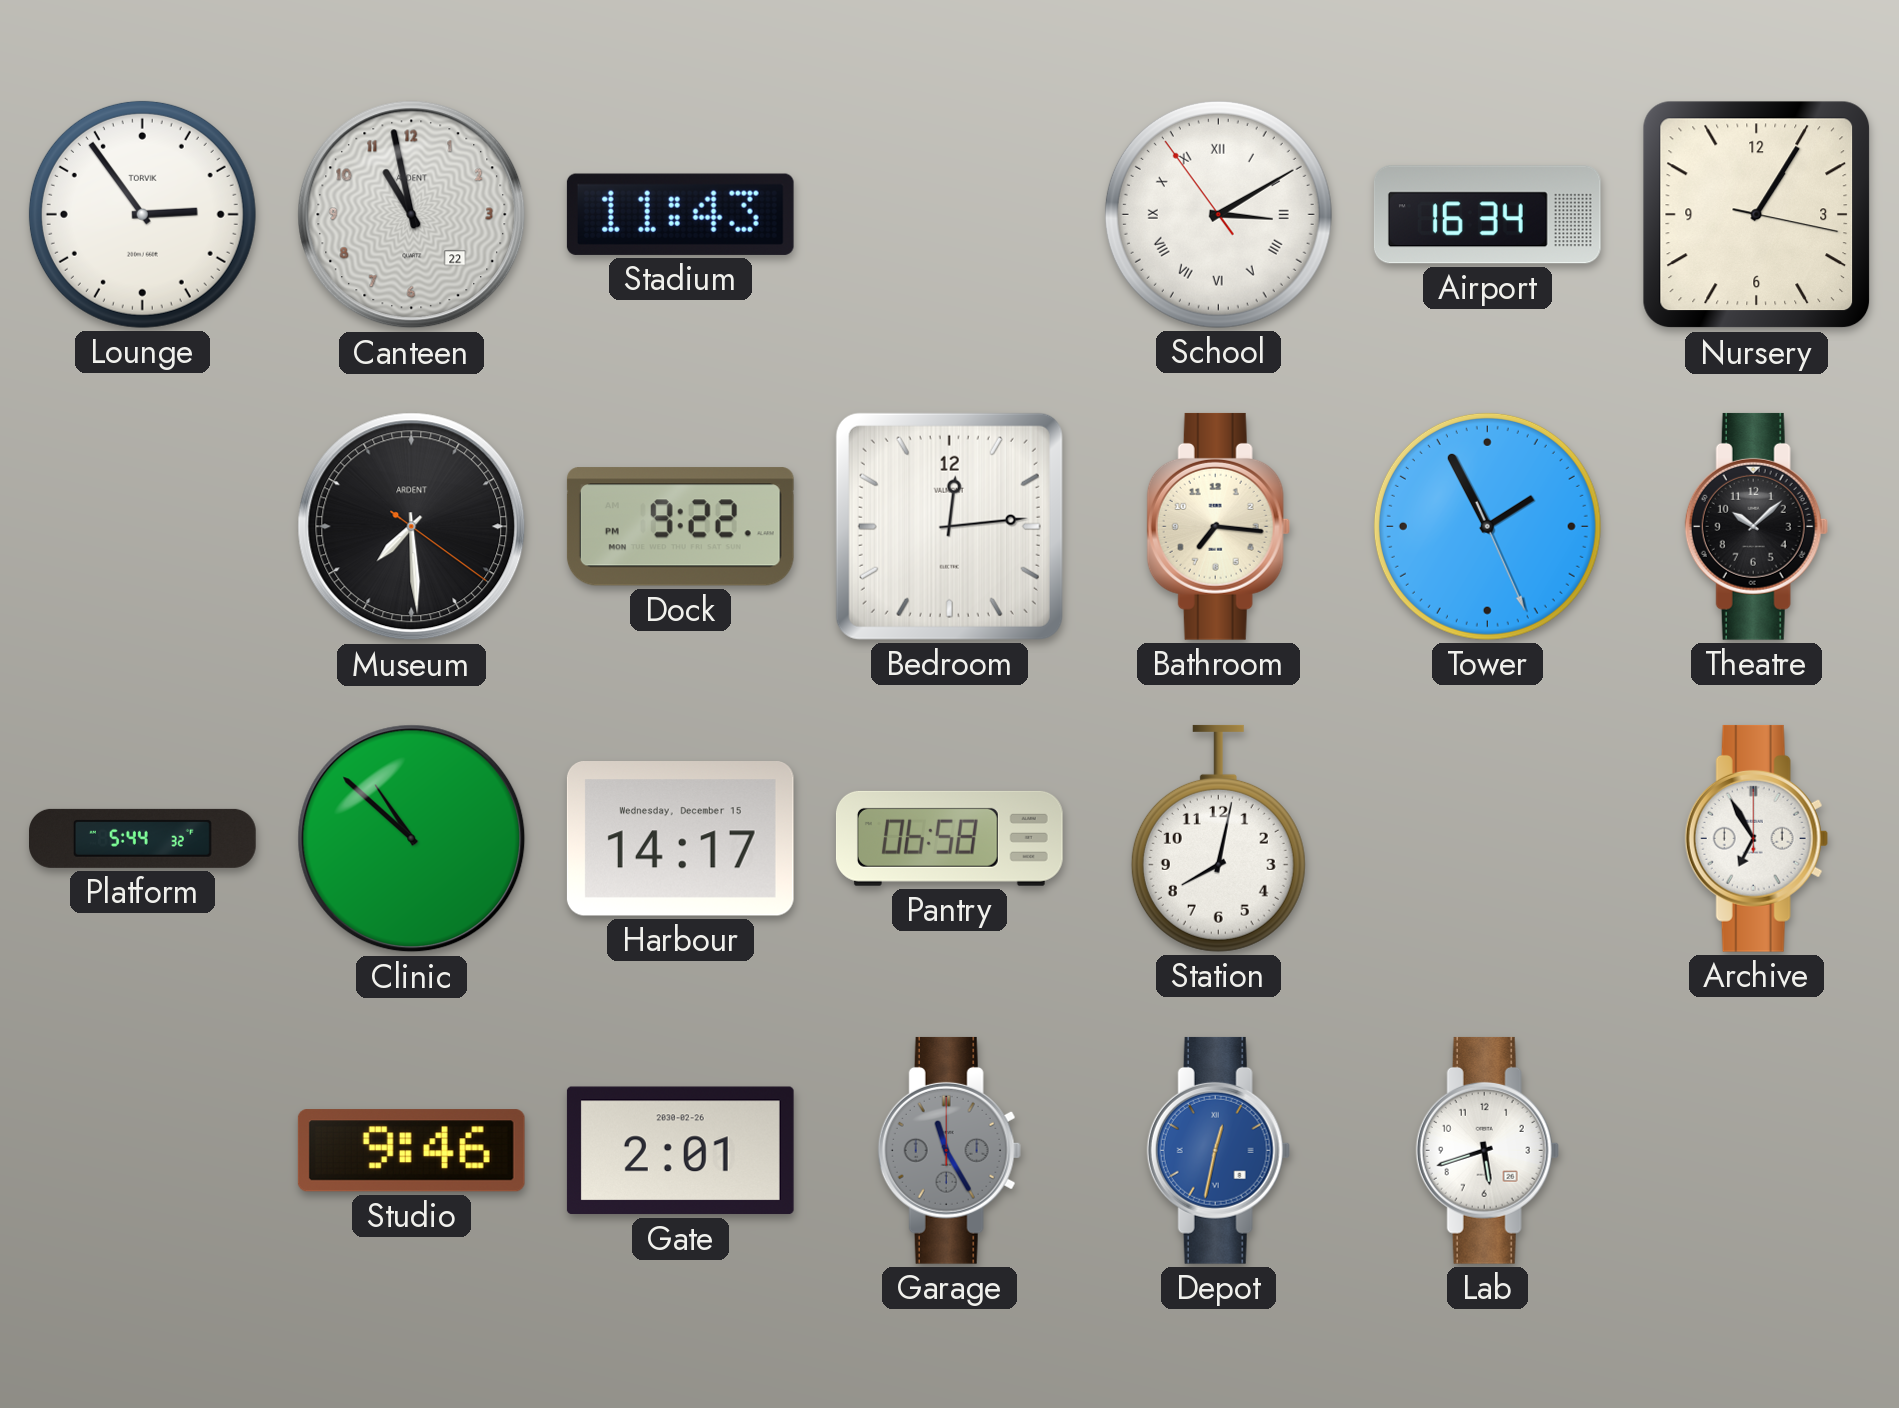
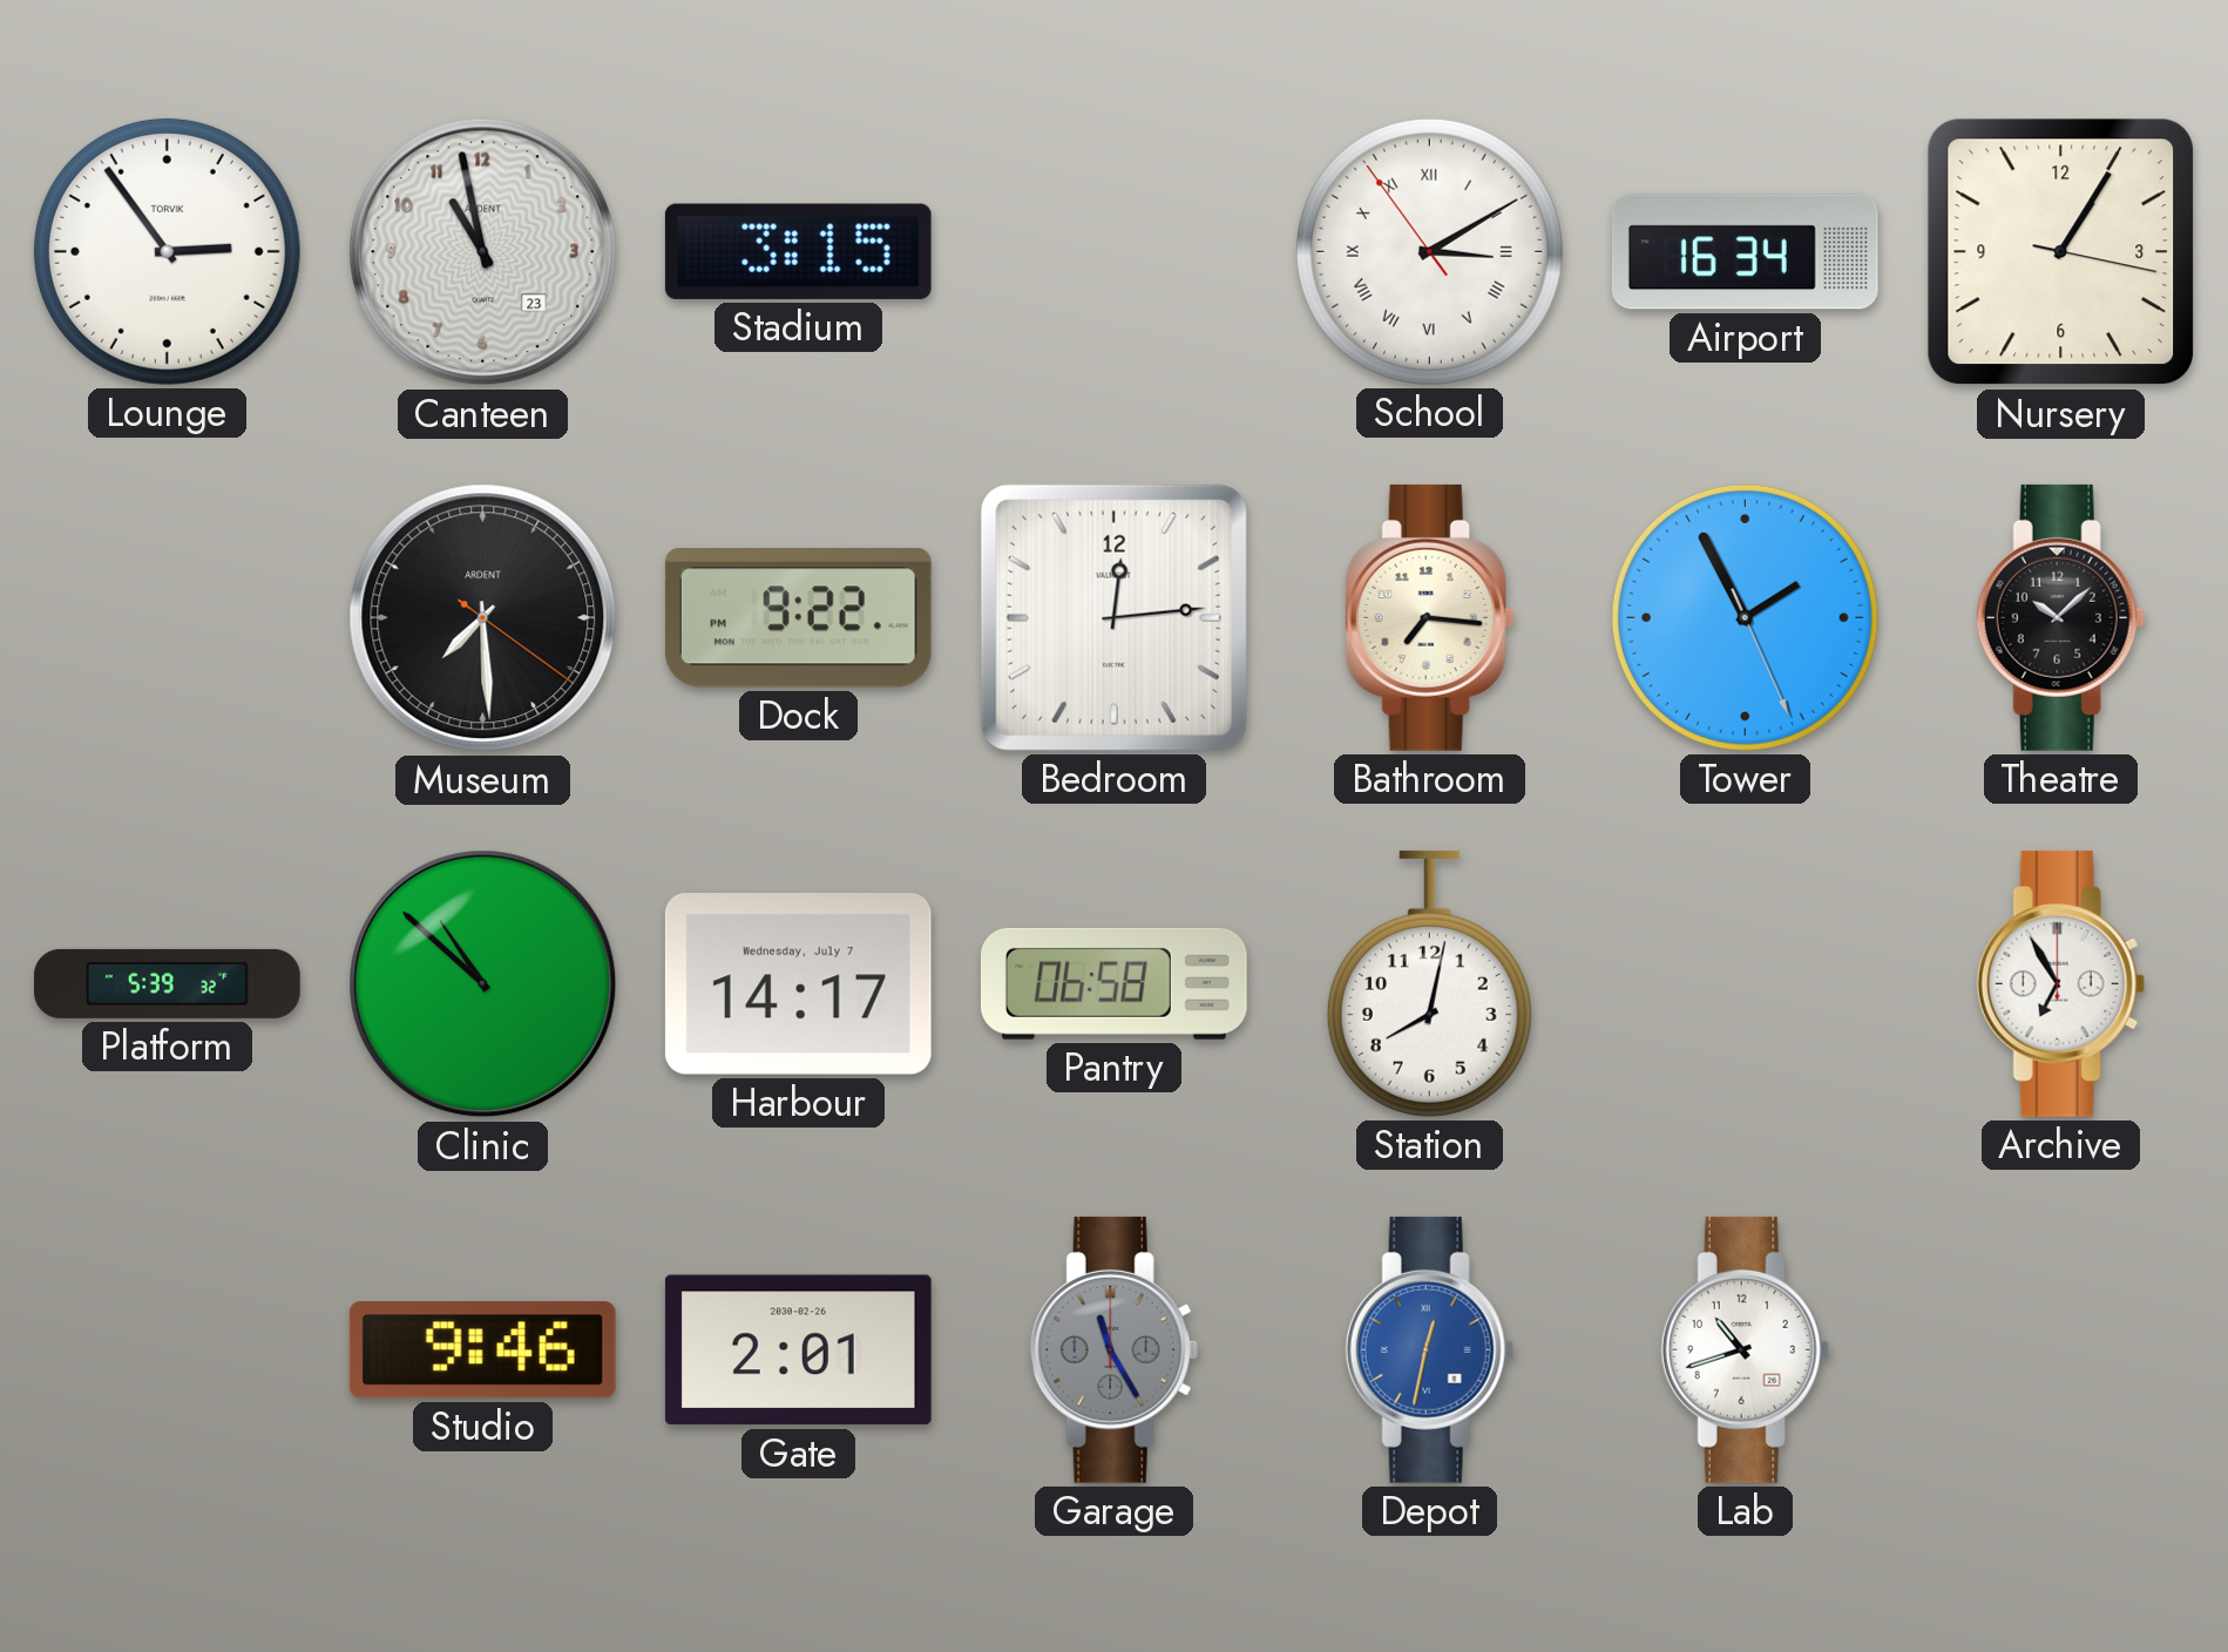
Canteen date: 22 -> 23
Stadium: 11:43 -> 3:15
Platform: 5:44 -> 5:39
Harbour date: Wednesday, December 15 -> Wednesday, July 7
Lab: 5:42 -> 10:42
